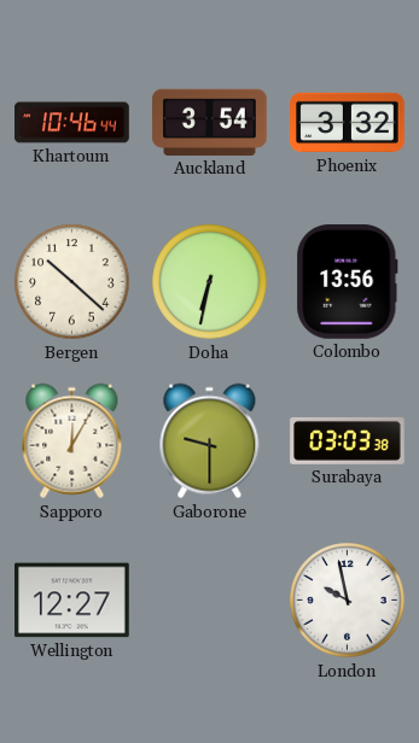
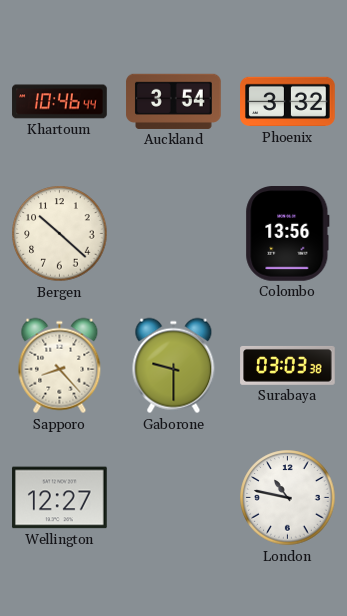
Doha: 6:32 -> none
Sapporo: 12:05 -> 8:23
London: 9:58 -> 10:47
